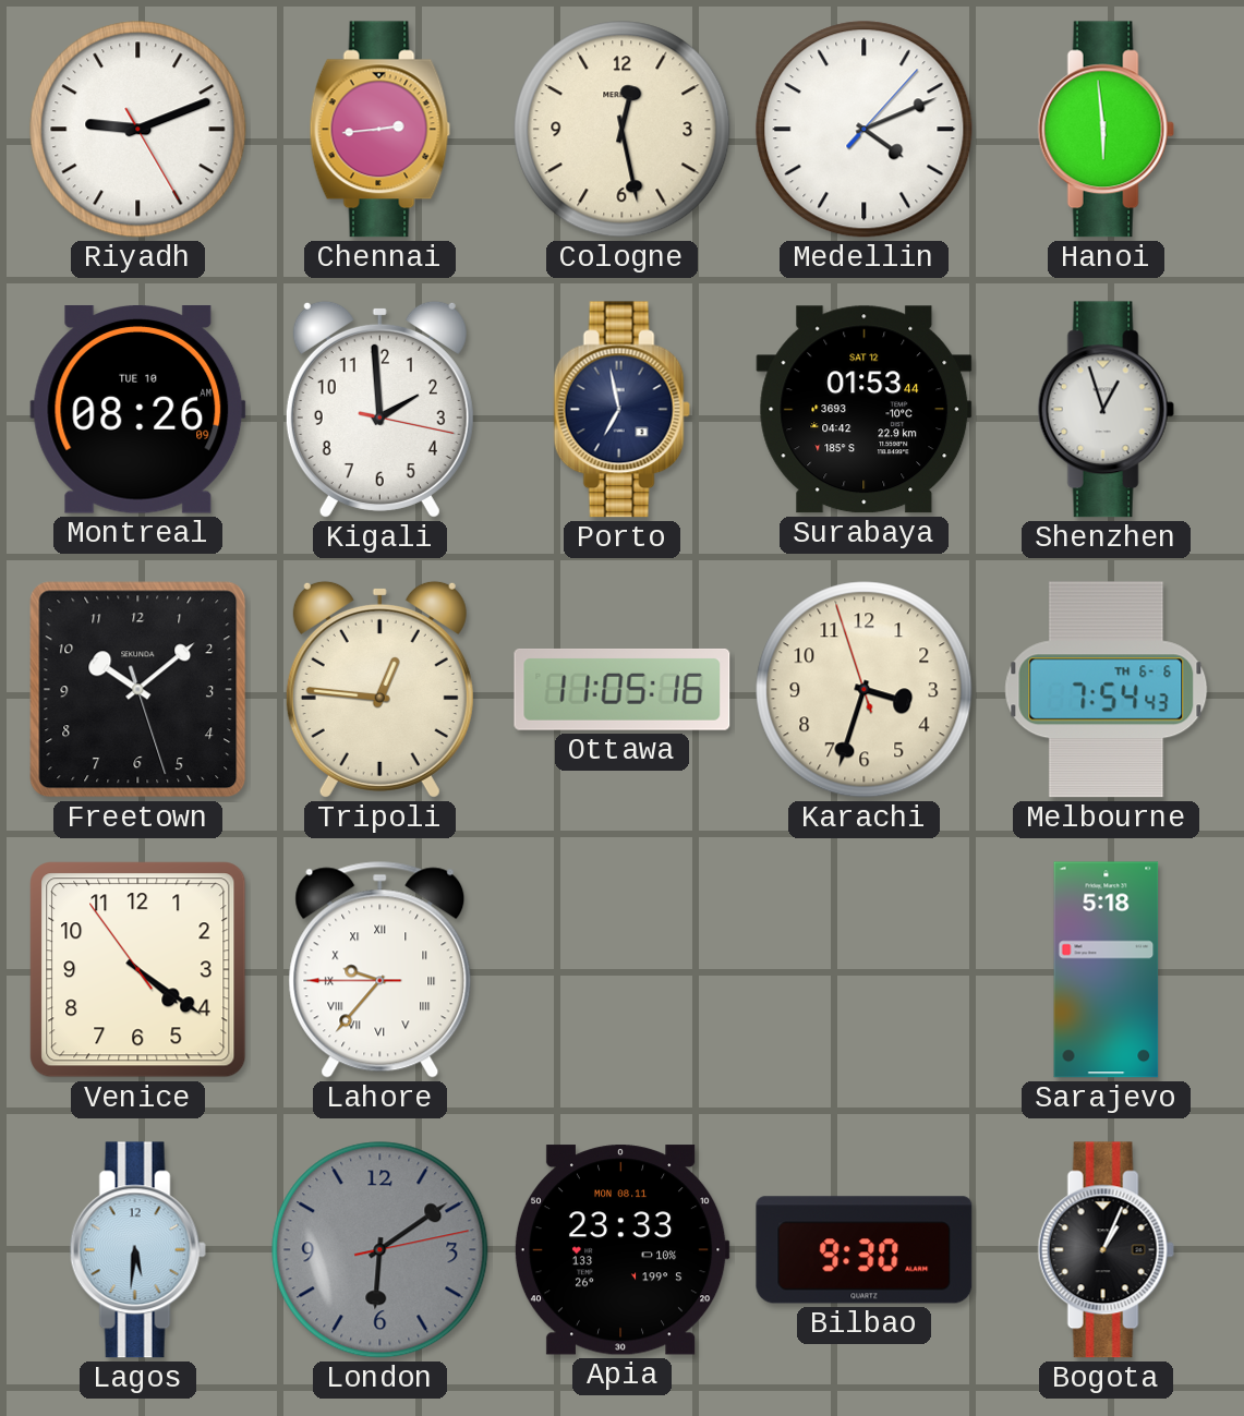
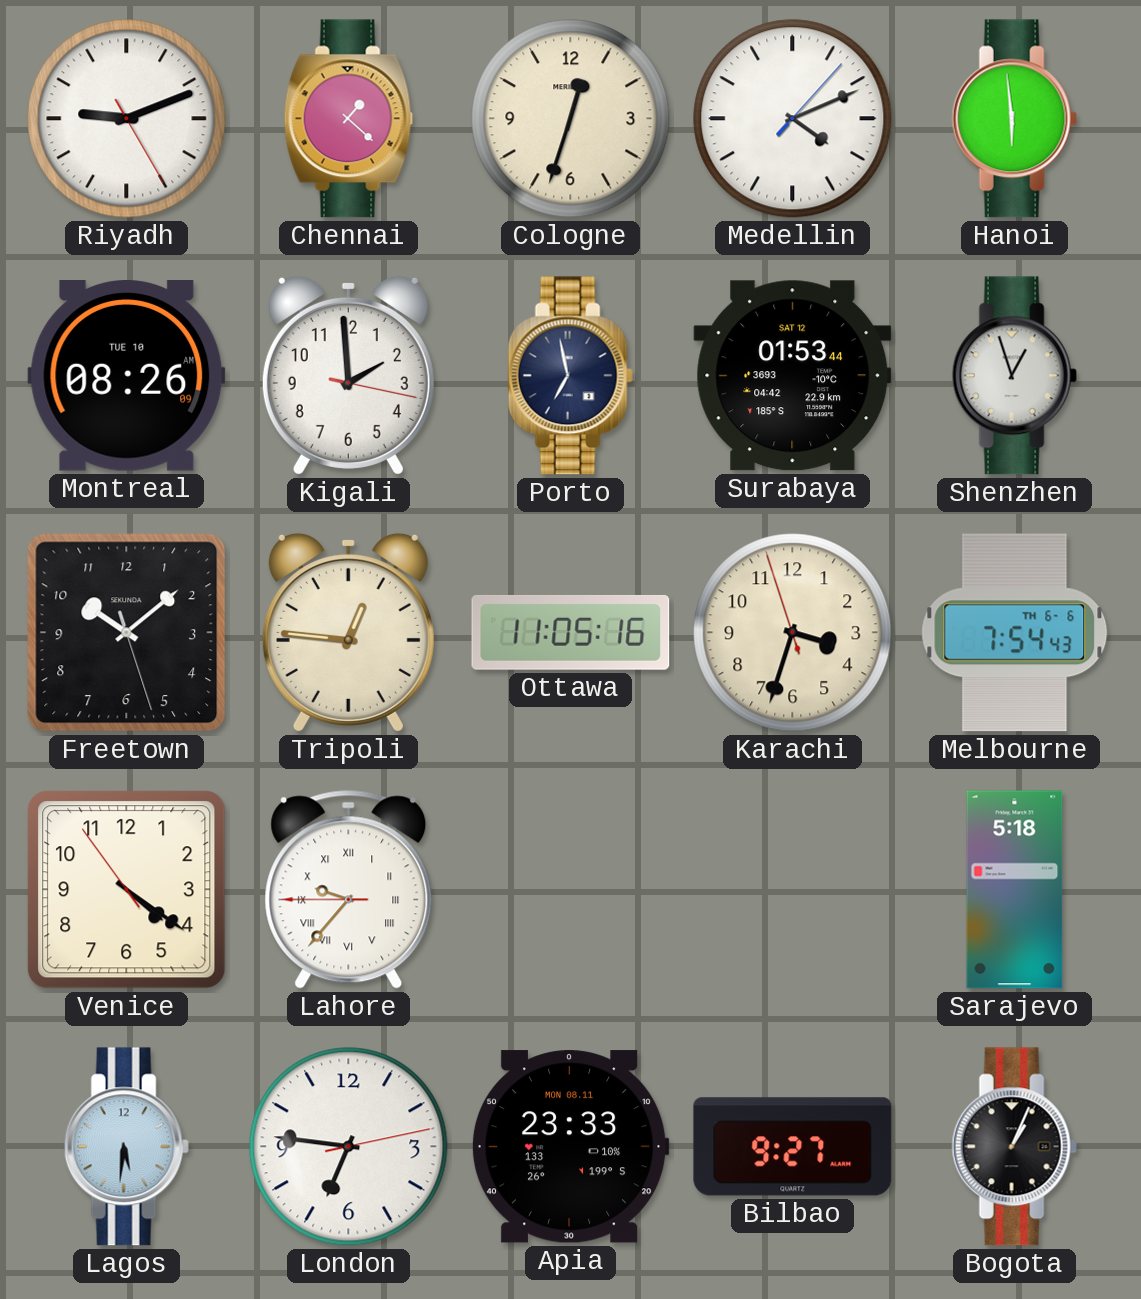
Chennai: 2:44 -> 1:22
Cologne: 12:28 -> 12:33
London: 6:09 -> 6:46
London dial: grey -> white
Bilbao: 9:30 -> 9:27
